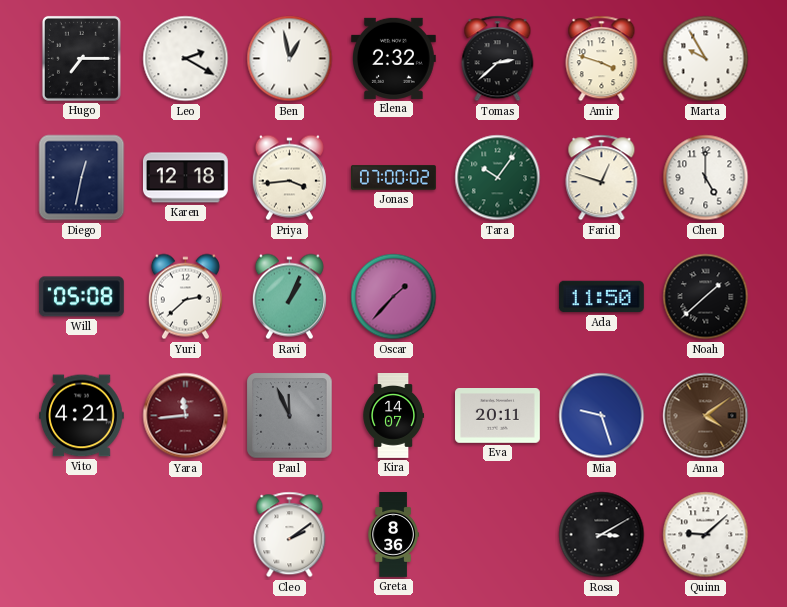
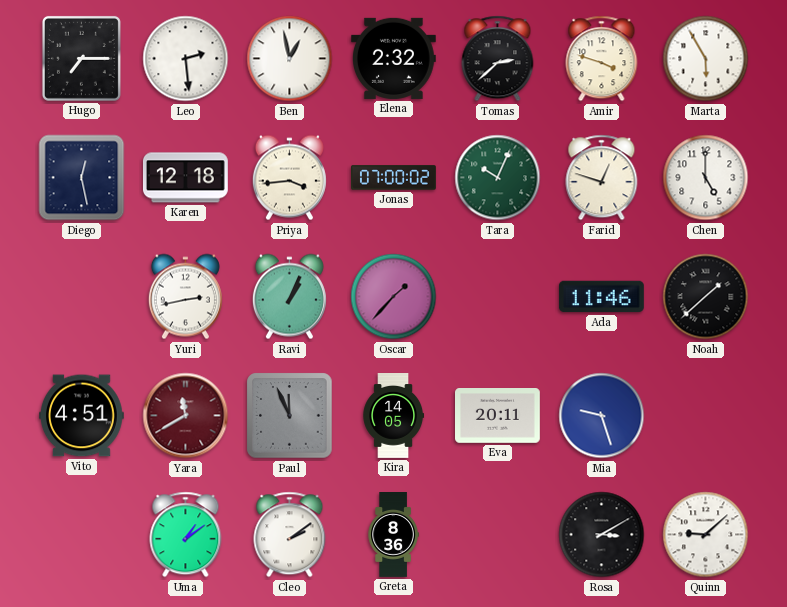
Leo: 2:20 -> 2:29
Marta: 9:55 -> 5:55
Diego: 12:32 -> 12:28
Tara: 10:06 -> 10:04
Will: 05:08 -> none
Yuri: 2:38 -> 2:43
Ada: 11:50 -> 11:46
Vito: 4:21 -> 4:51
Yara: 11:44 -> 11:40
Kira: 14:07 -> 14:05
Anna: 4:09 -> none
Uma: none -> 1:09
